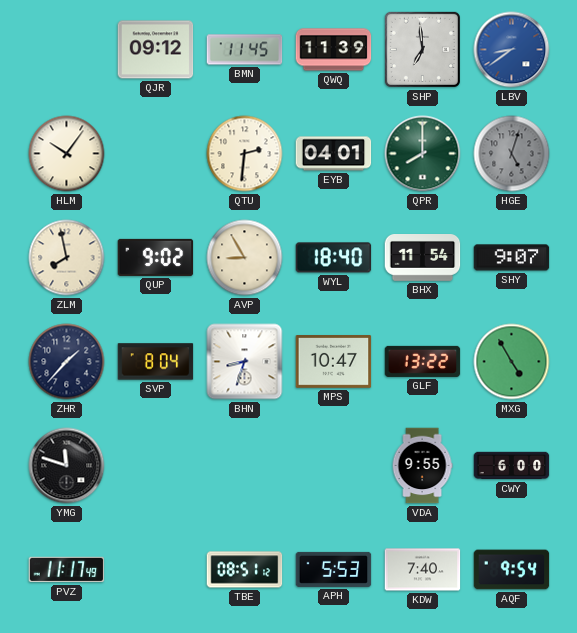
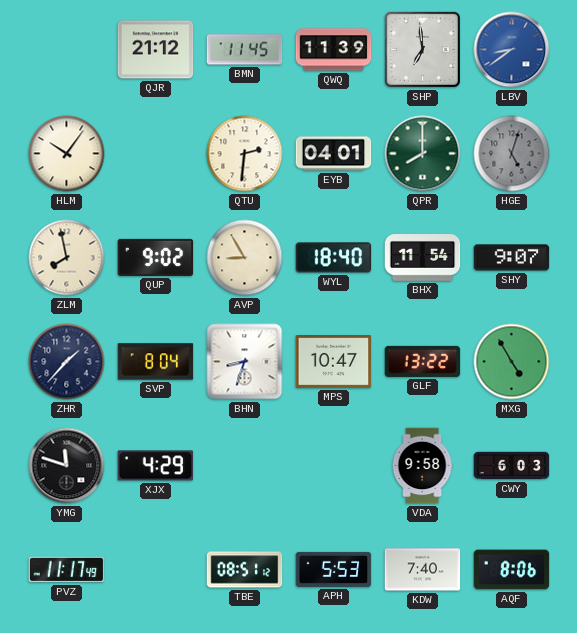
QJR: 09:12 -> 21:12
XJX: none -> 4:29
VDA: 9:55 -> 9:58
CWY: 6:00 -> 6:03
AQF: 9:54 -> 8:06
